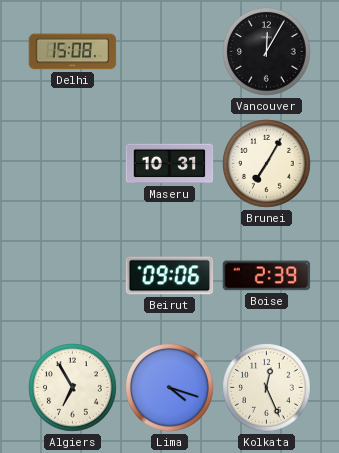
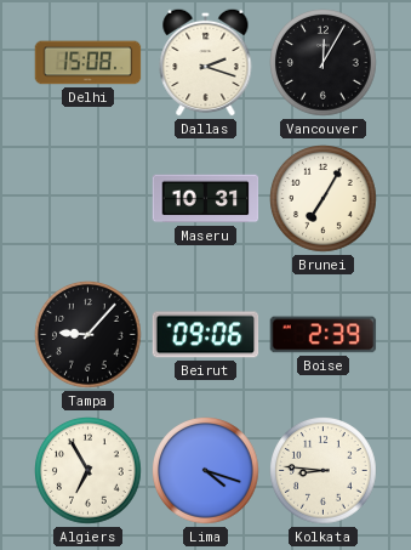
Dallas: none -> 2:18
Tampa: none -> 9:07
Kolkata: 12:26 -> 8:46
